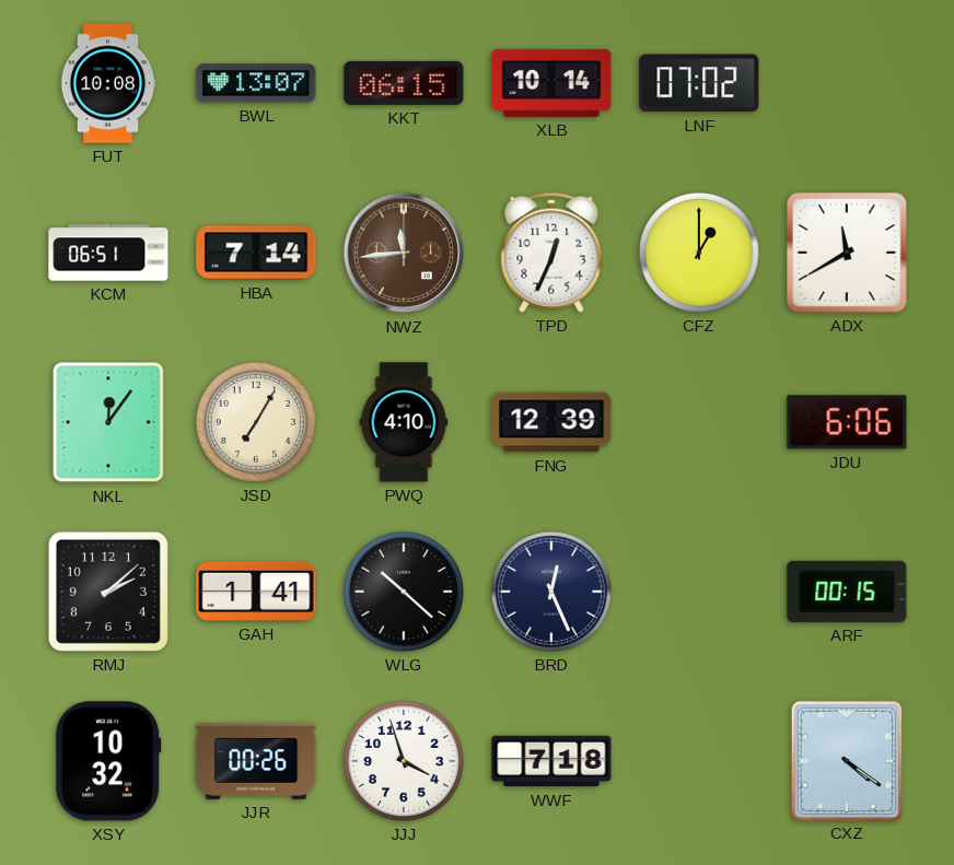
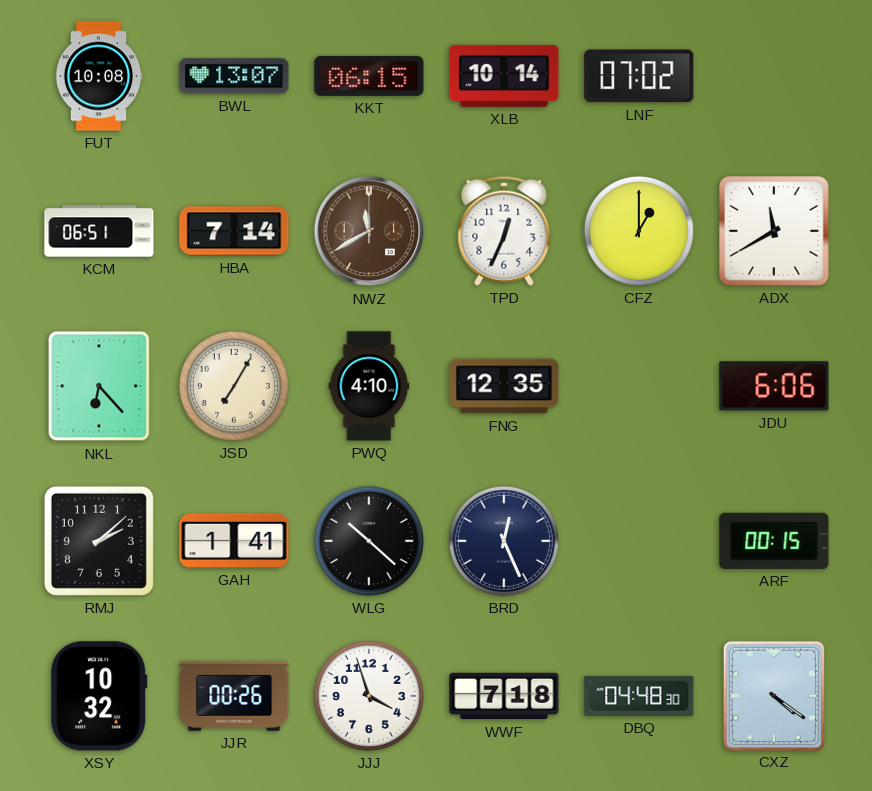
NWZ: 11:44 -> 11:40
NKL: 12:06 -> 6:23
FNG: 12:39 -> 12:35
DBQ: none -> 04:48
